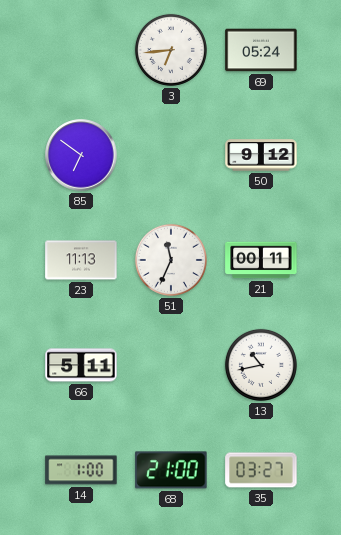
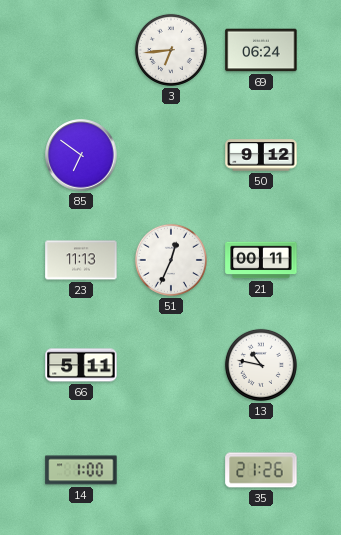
69: 05:24 -> 06:24
51: 11:34 -> 12:34
13: 10:43 -> 10:47
68: 21:00 -> none
35: 03:27 -> 21:26
